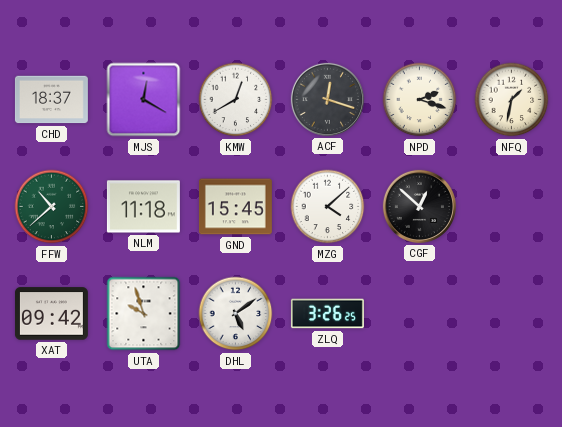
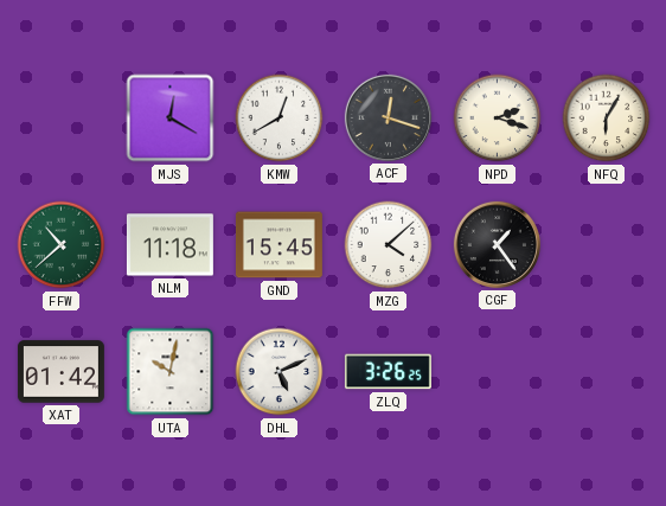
CHD: 18:37 -> none
NFQ: 1:32 -> 6:05
CGF: 12:52 -> 1:24
XAT: 09:42 -> 01:42
UTA: 9:57 -> 10:02
DHL: 5:09 -> 5:11
